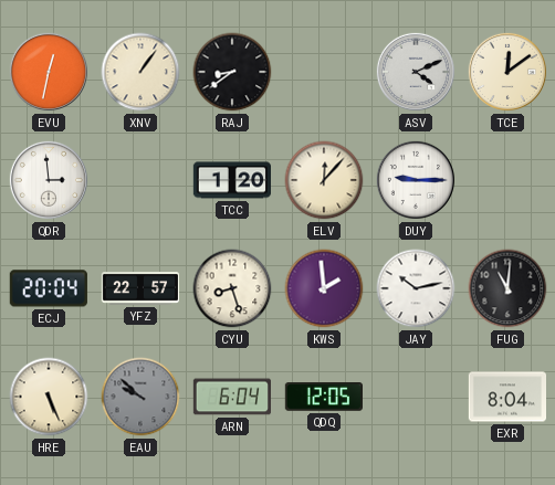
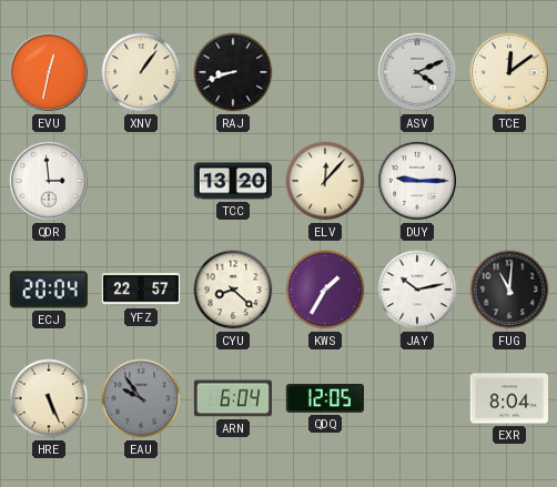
RAJ: 8:39 -> 8:42
TCC: 1:20 -> 13:20
CYU: 8:27 -> 8:22
KWS: 1:59 -> 1:35
EAU: 9:52 -> 9:54
